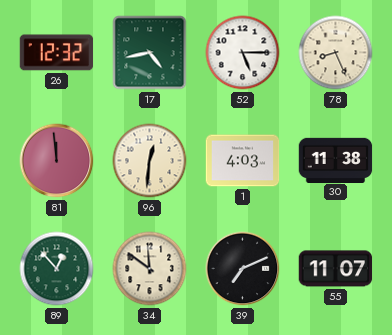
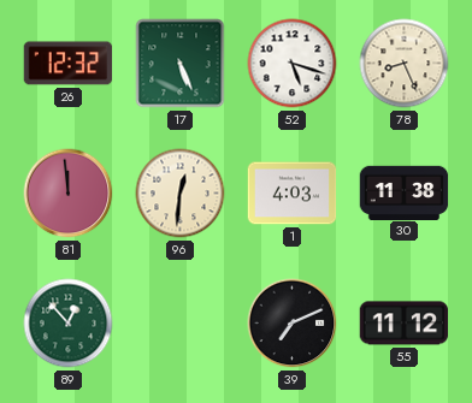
17: 4:43 -> 5:26
52: 5:15 -> 5:18
34: 11:51 -> none
55: 11:07 -> 11:12
